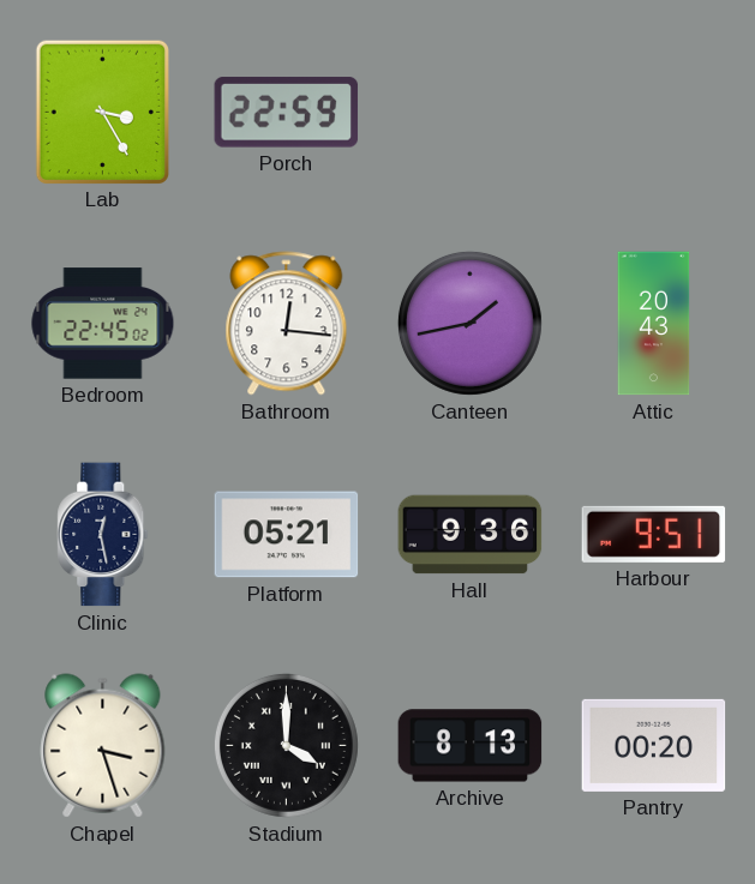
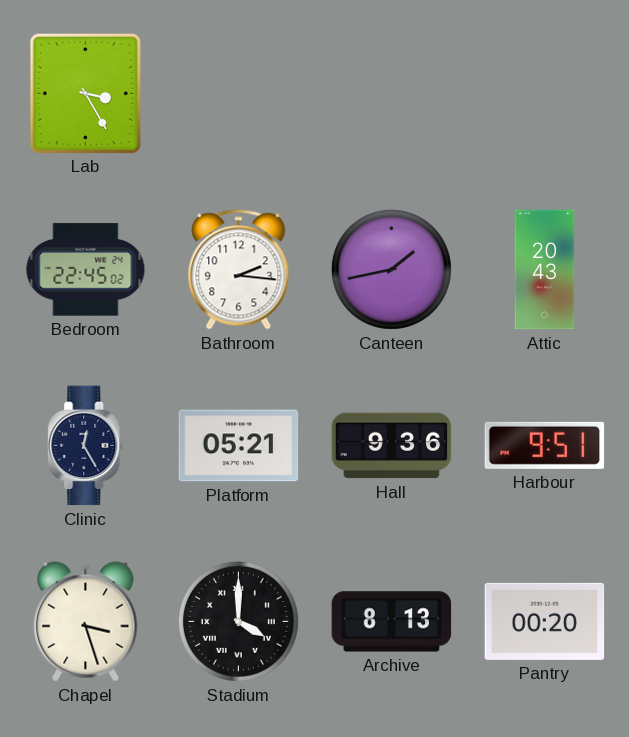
Porch: 22:59 -> none
Bathroom: 12:16 -> 2:16
Clinic: 12:28 -> 12:25
